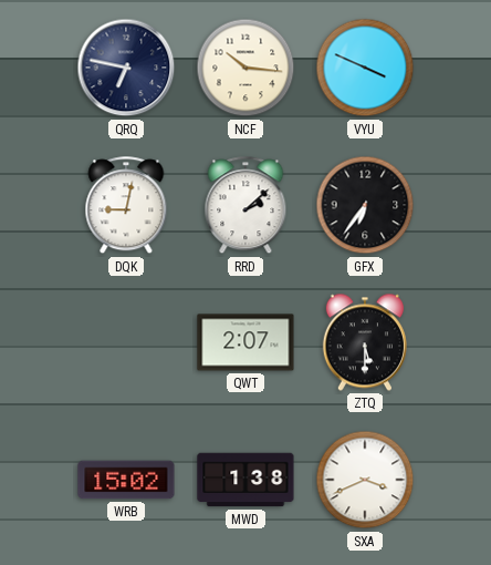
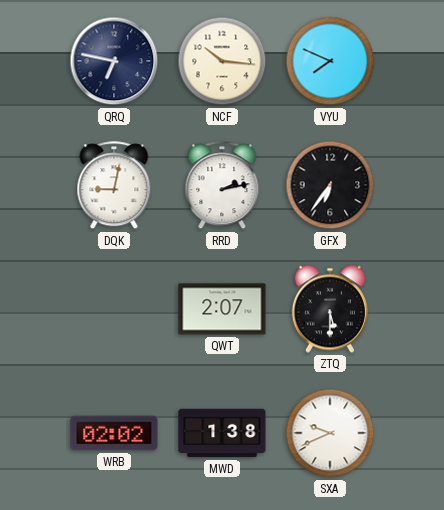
VYU: 3:49 -> 7:49
RRD: 2:08 -> 2:13
WRB: 15:02 -> 02:02
SXA: 3:41 -> 9:41
